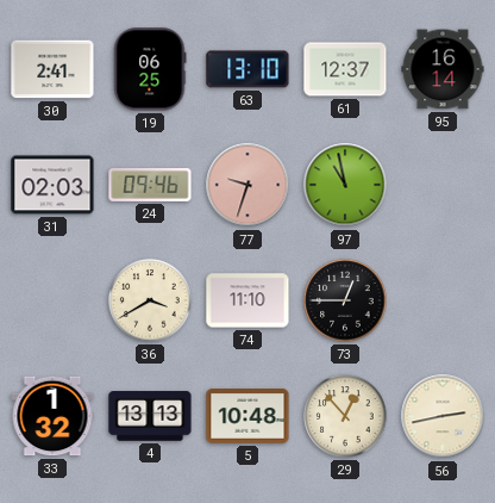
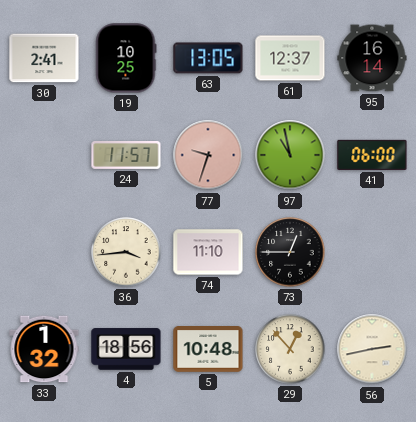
19: 06:25 -> 10:25
63: 13:10 -> 13:05
31: 02:03 -> none
24: 09:46 -> 11:57
41: none -> 06:00
36: 3:40 -> 3:44
4: 13:13 -> 18:56
